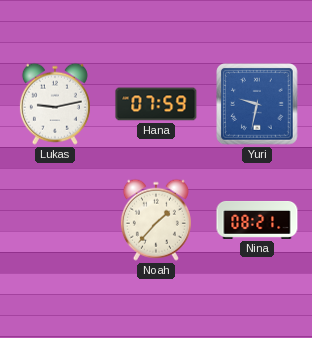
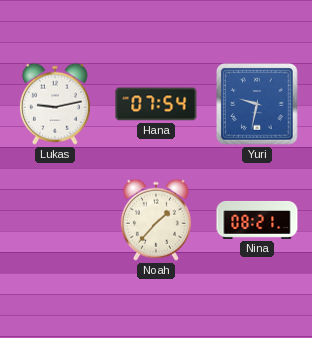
Hana: 07:59 -> 07:54
